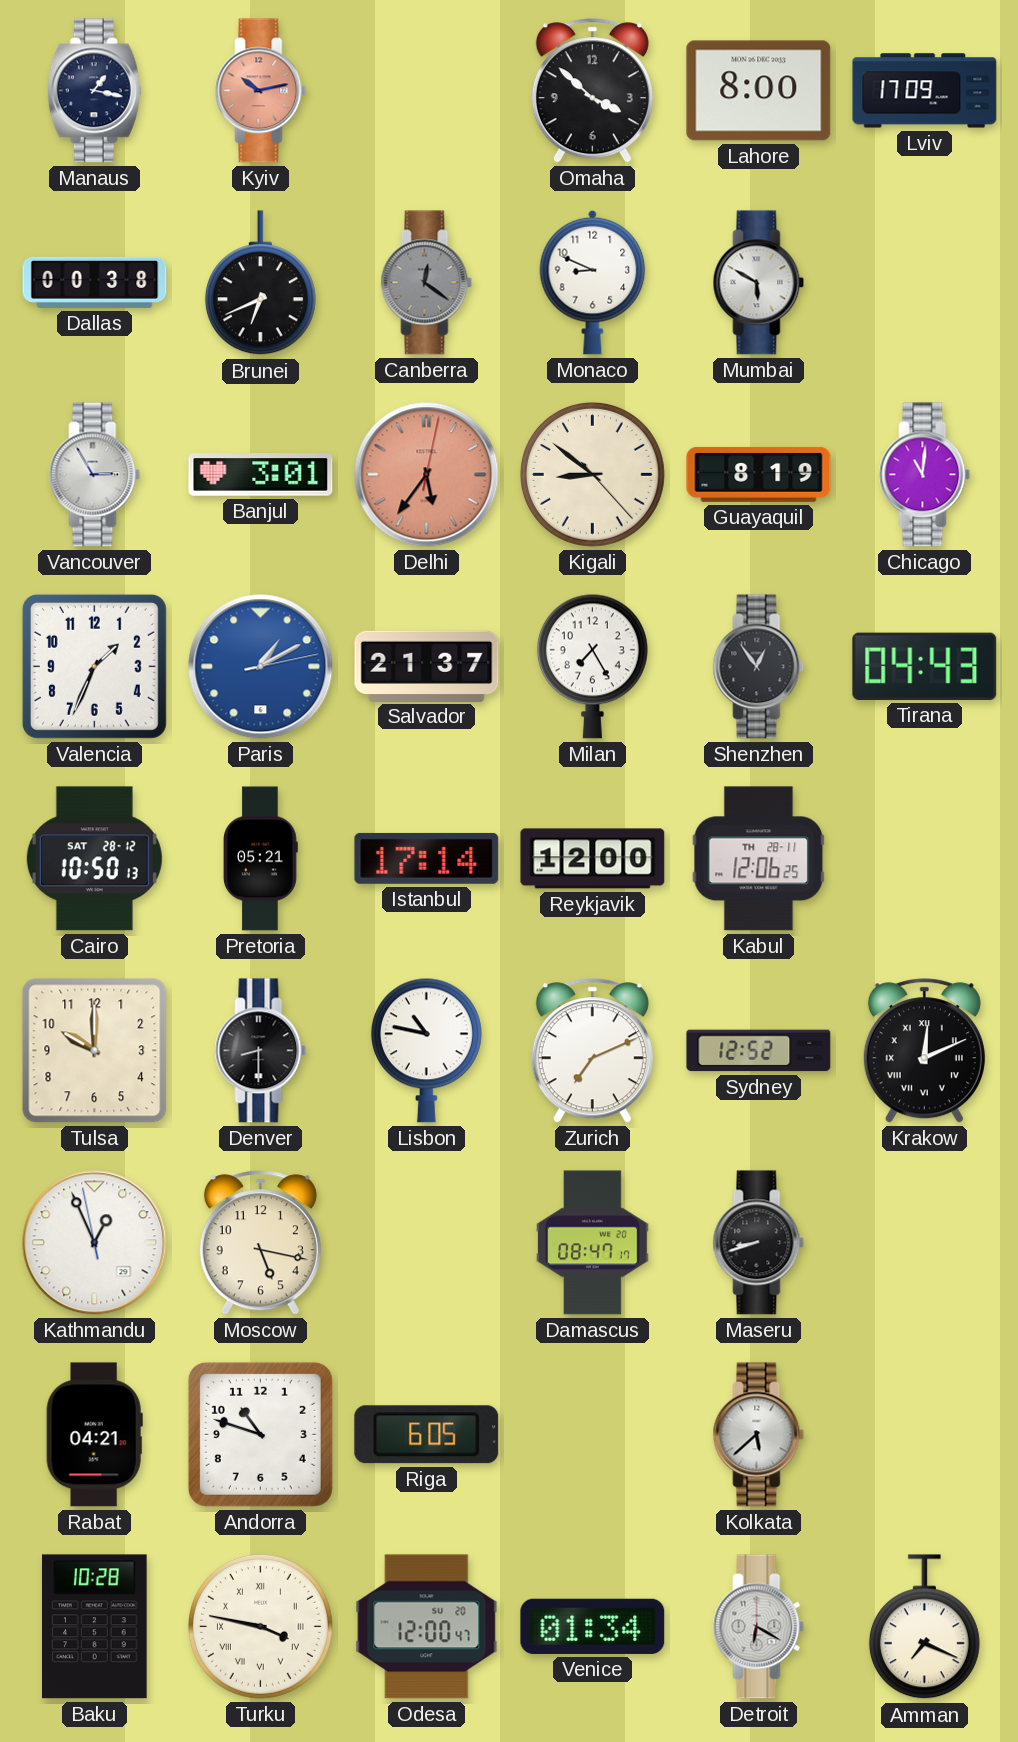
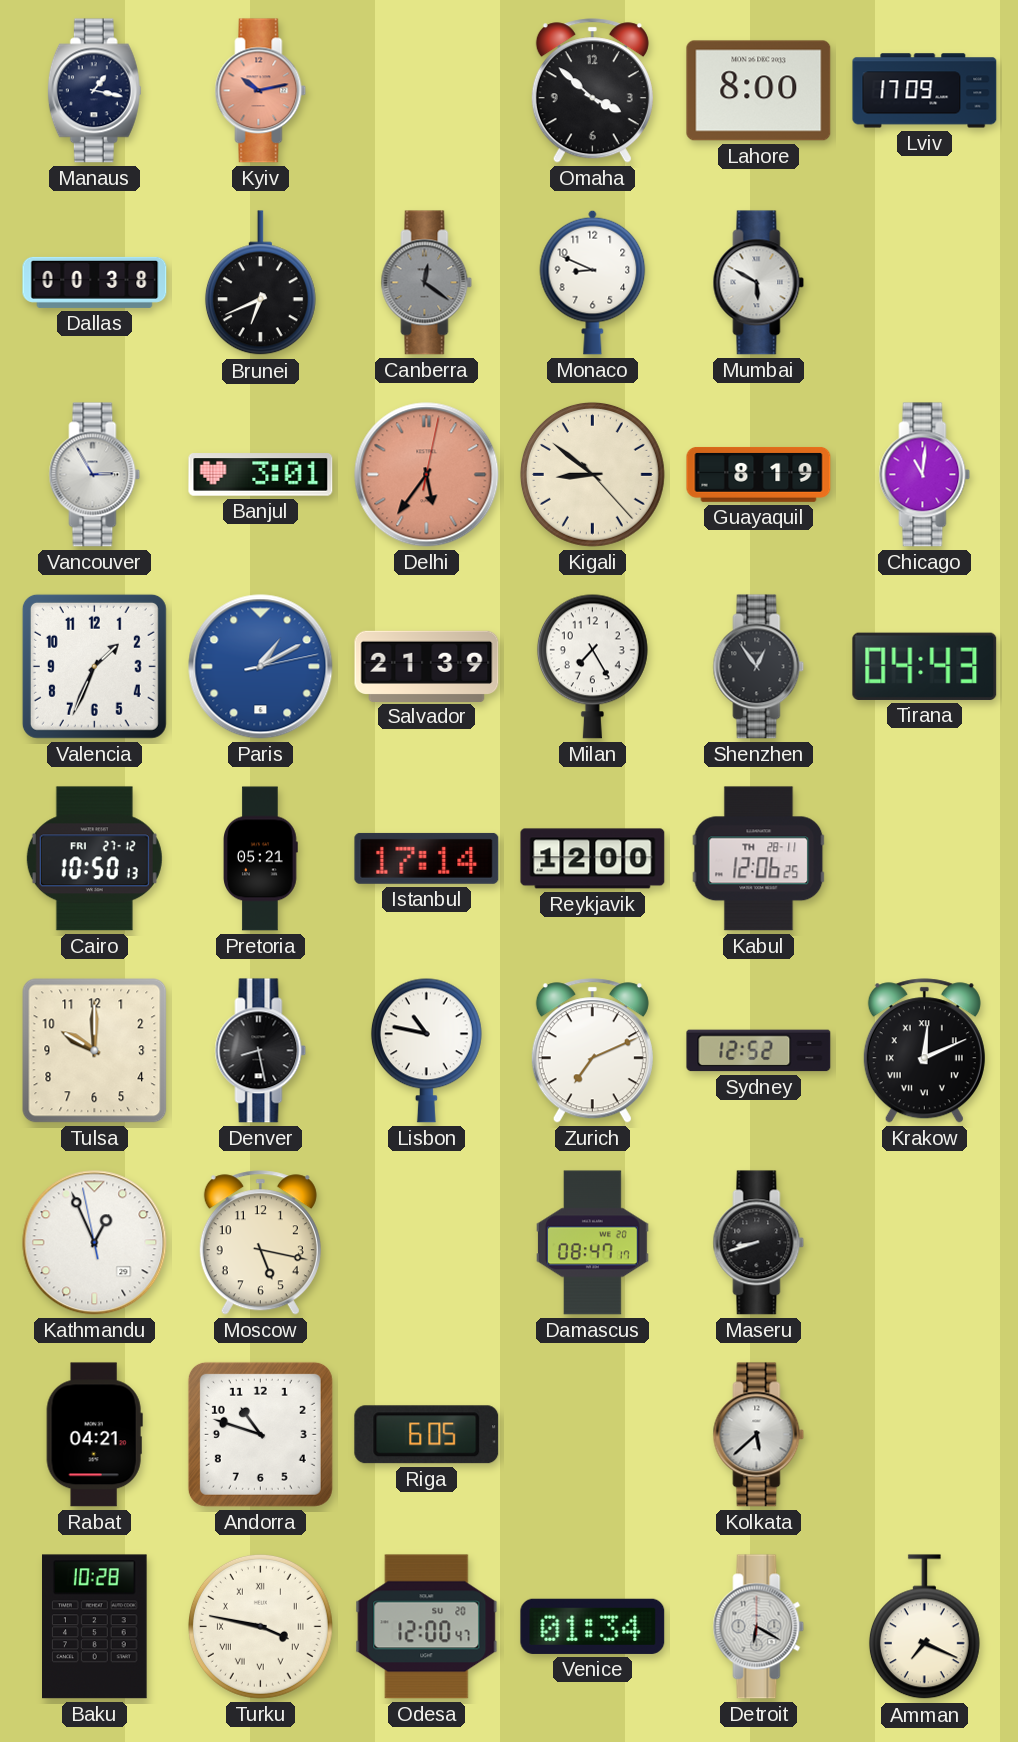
Salvador: 21:37 -> 21:39
Cairo date: SAT 28-12 -> FRI 27-12
Denver: 8:30 -> 8:28
